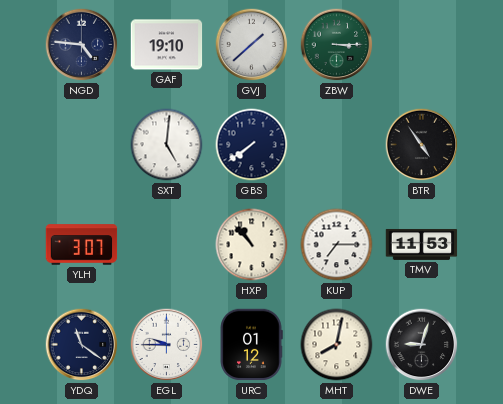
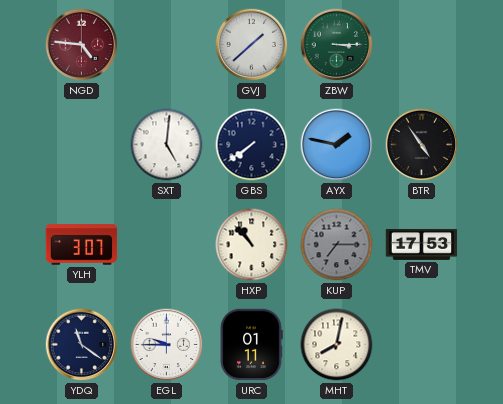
NGD dial: navy -> burgundy
GAF: 19:10 -> none
AYX: none -> 1:47
KUP dial: white -> grey
TMV: 11:53 -> 17:53
URC: 01:12 -> 01:11
DWE: 9:03 -> none
